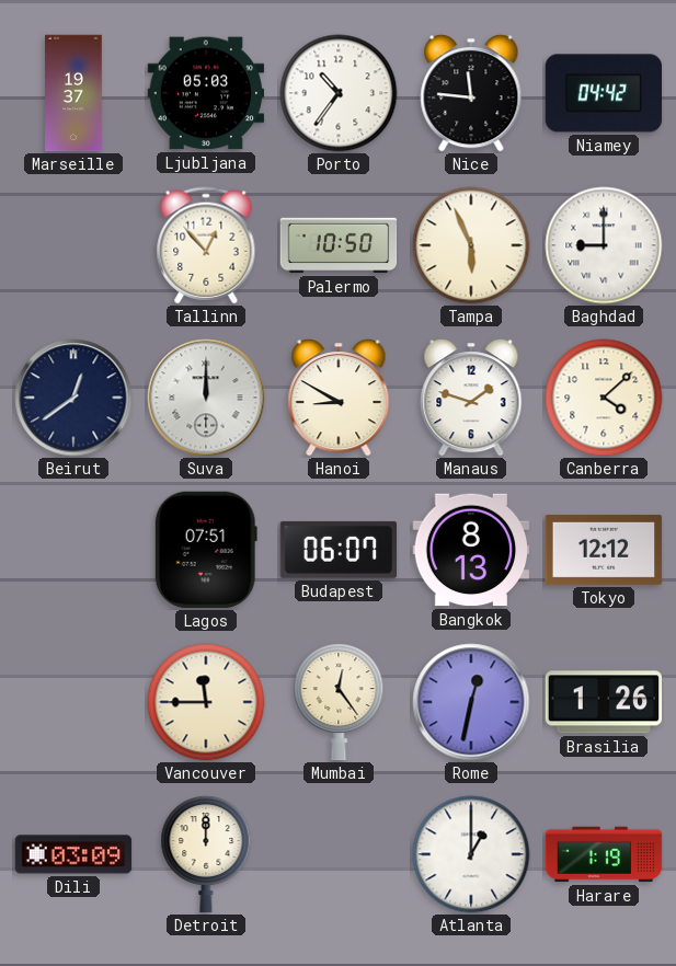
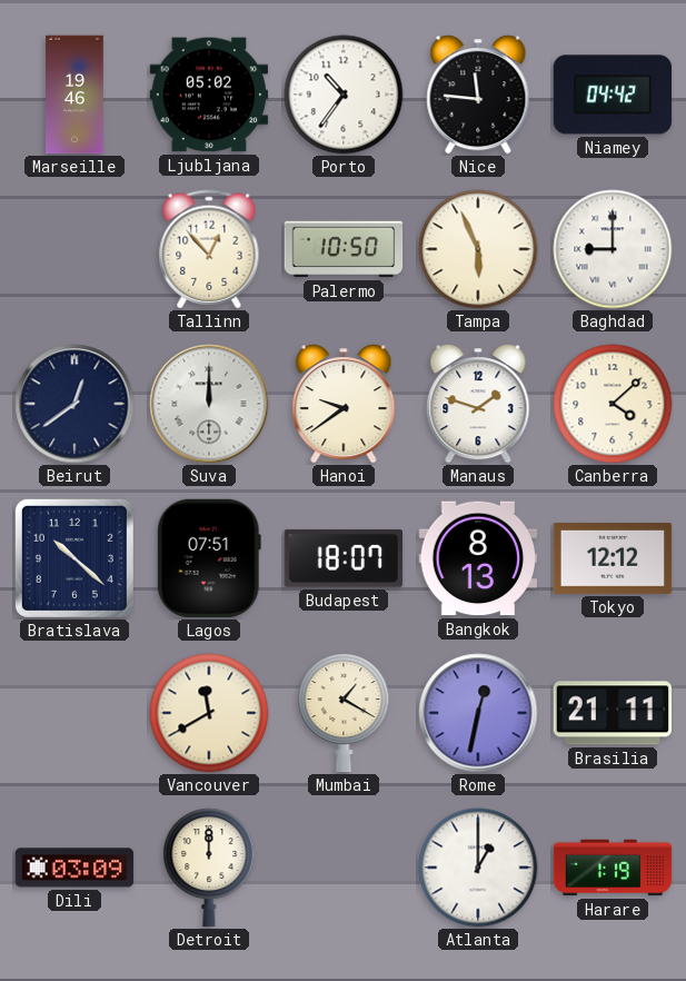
Marseille: 19:37 -> 19:46
Ljubljana: 05:03 -> 05:02
Hanoi: 8:50 -> 9:39
Bratislava: none -> 10:22
Budapest: 06:07 -> 18:07
Vancouver: 11:45 -> 11:40
Mumbai: 12:24 -> 1:20
Brasilia: 1:26 -> 21:11
